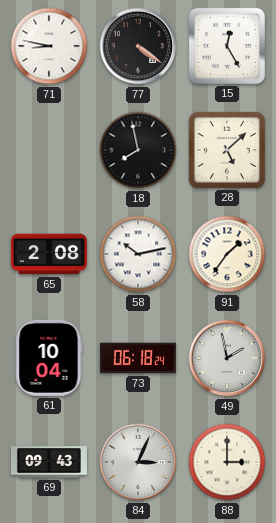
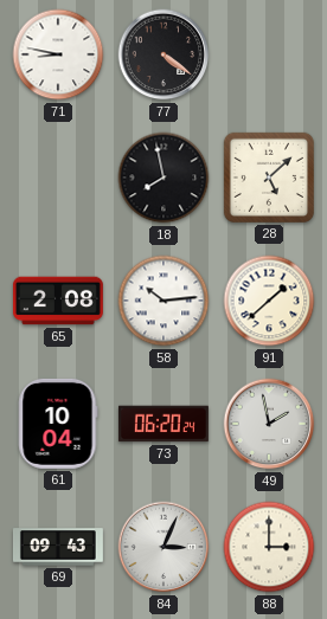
15: 12:25 -> none
58: 10:13 -> 10:14
91: 1:36 -> 1:38
73: 06:18 -> 06:20
